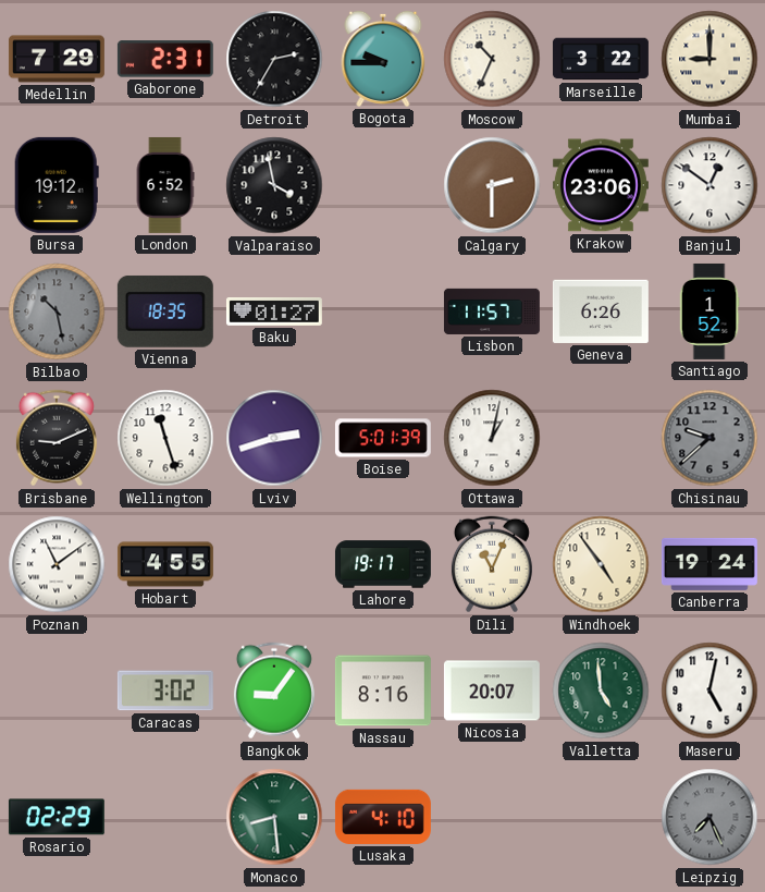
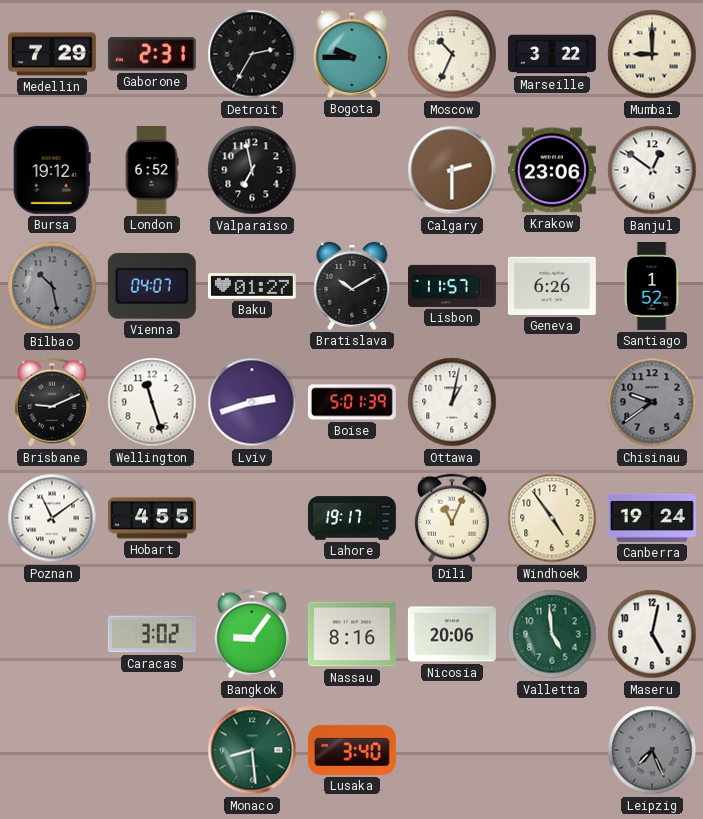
Valparaiso: 3:58 -> 6:58
Vienna: 18:35 -> 04:07
Bratislava: none -> 10:10
Chisinau: 9:38 -> 9:39
Nicosia: 20:07 -> 20:06
Rosario: 02:29 -> none
Lusaka: 4:10 -> 3:40
